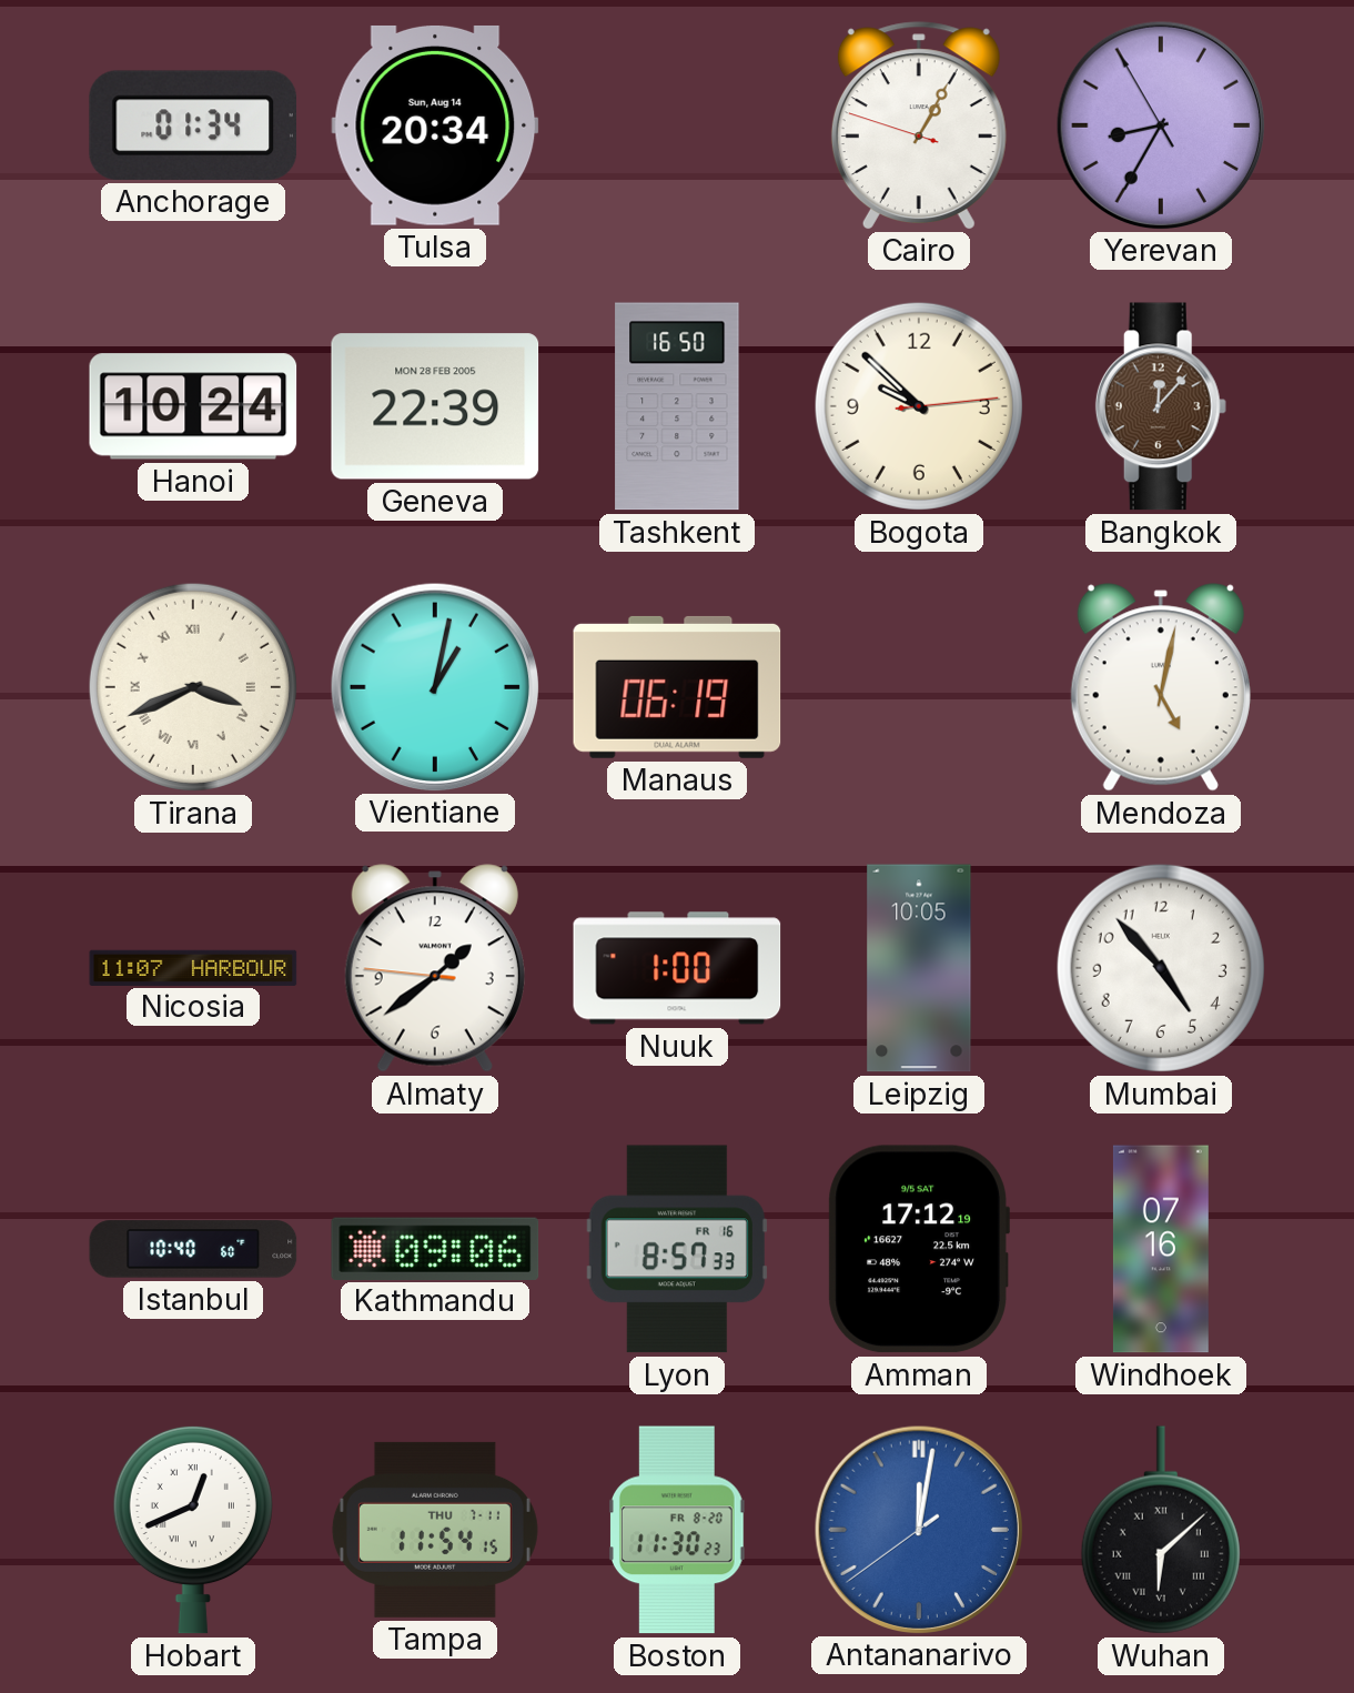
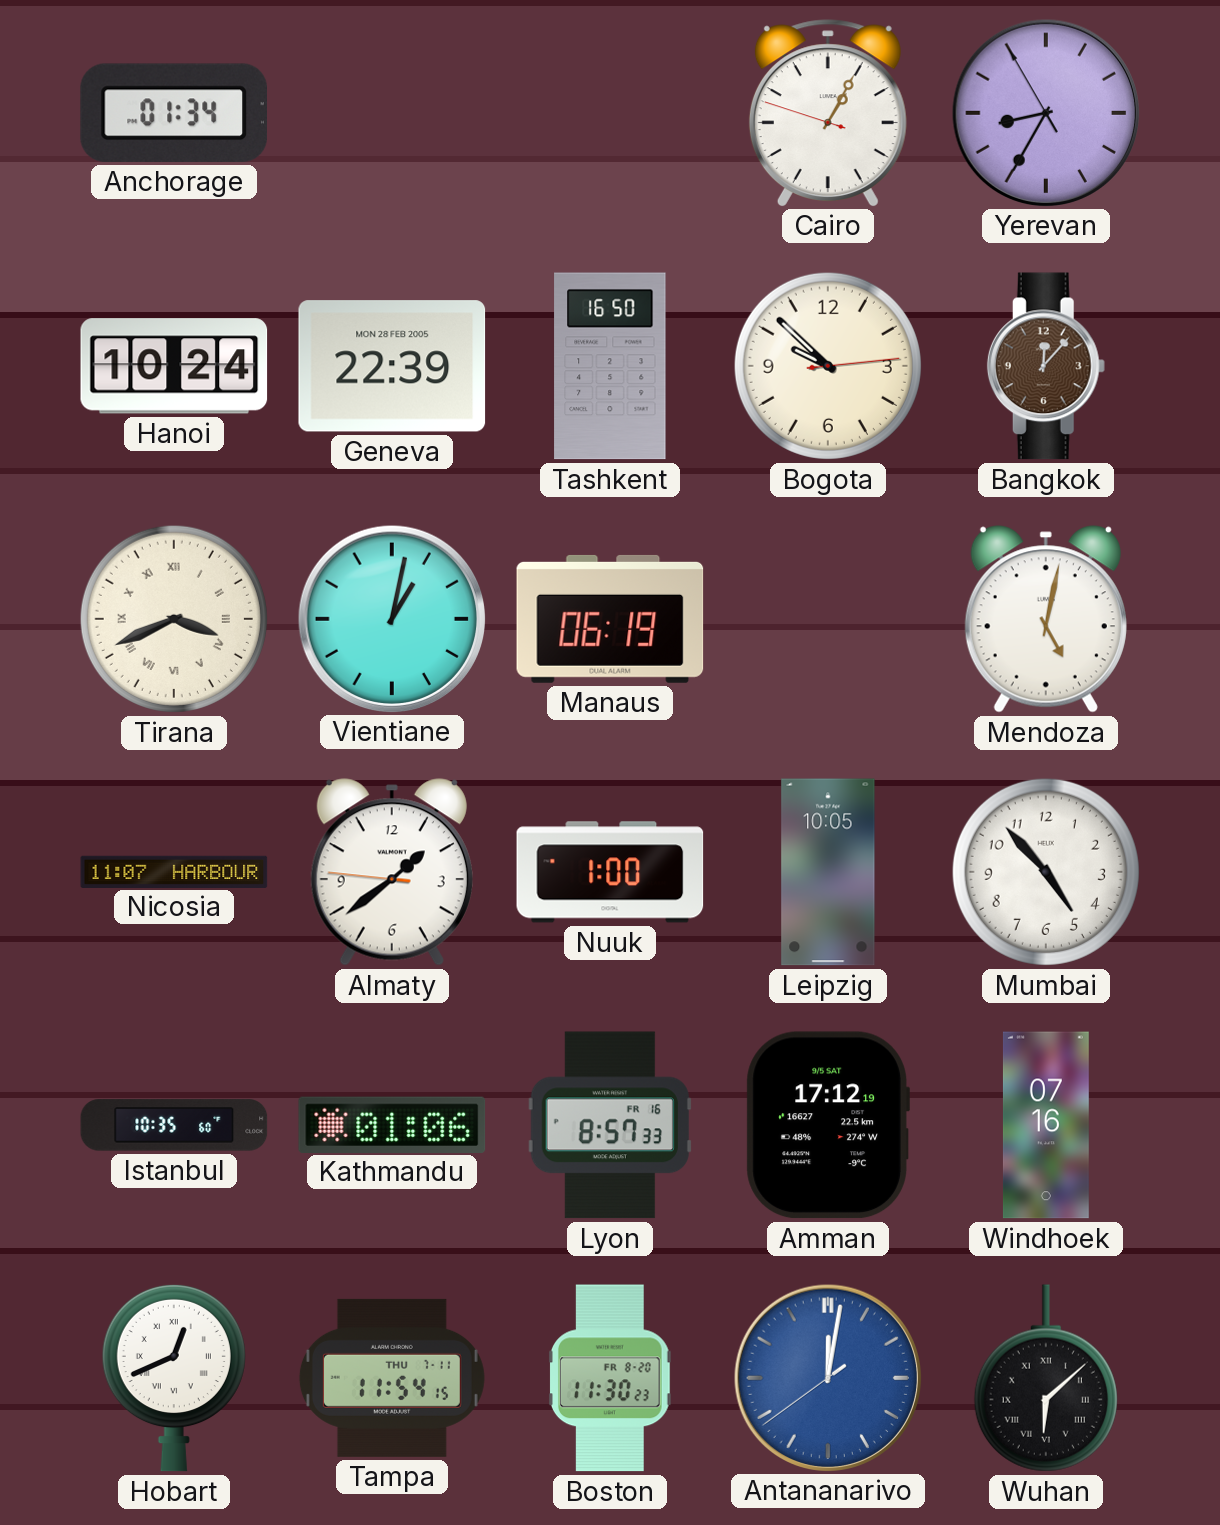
Tulsa: 20:34 -> none
Istanbul: 10:40 -> 10:35
Kathmandu: 09:06 -> 01:06
